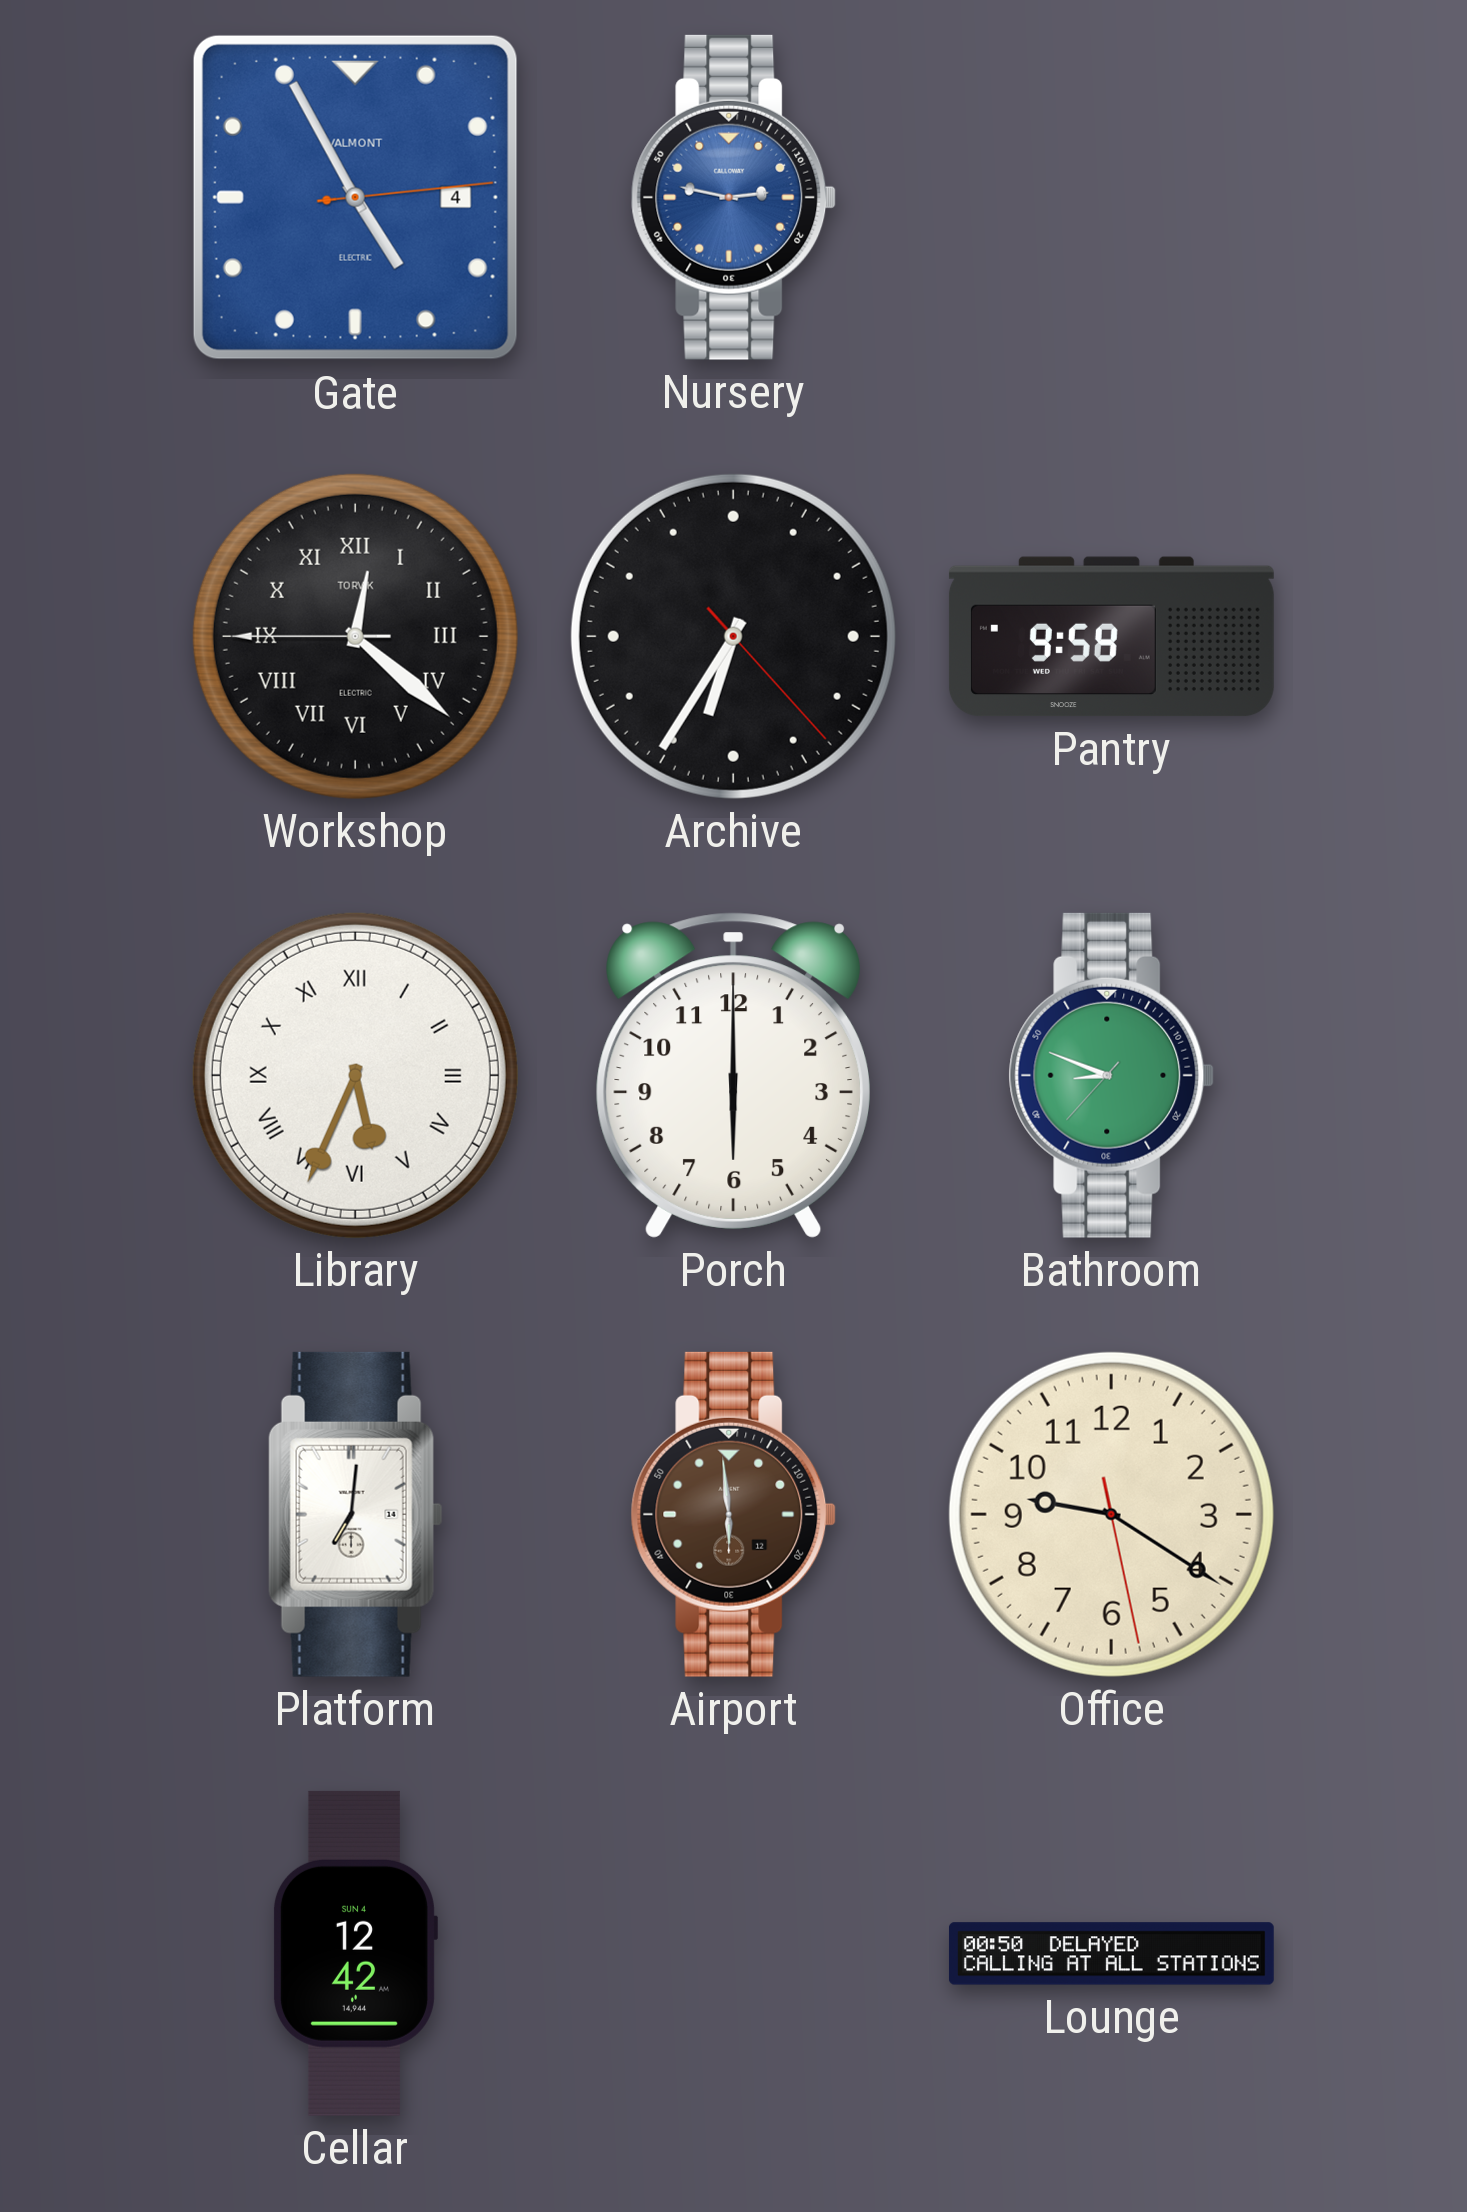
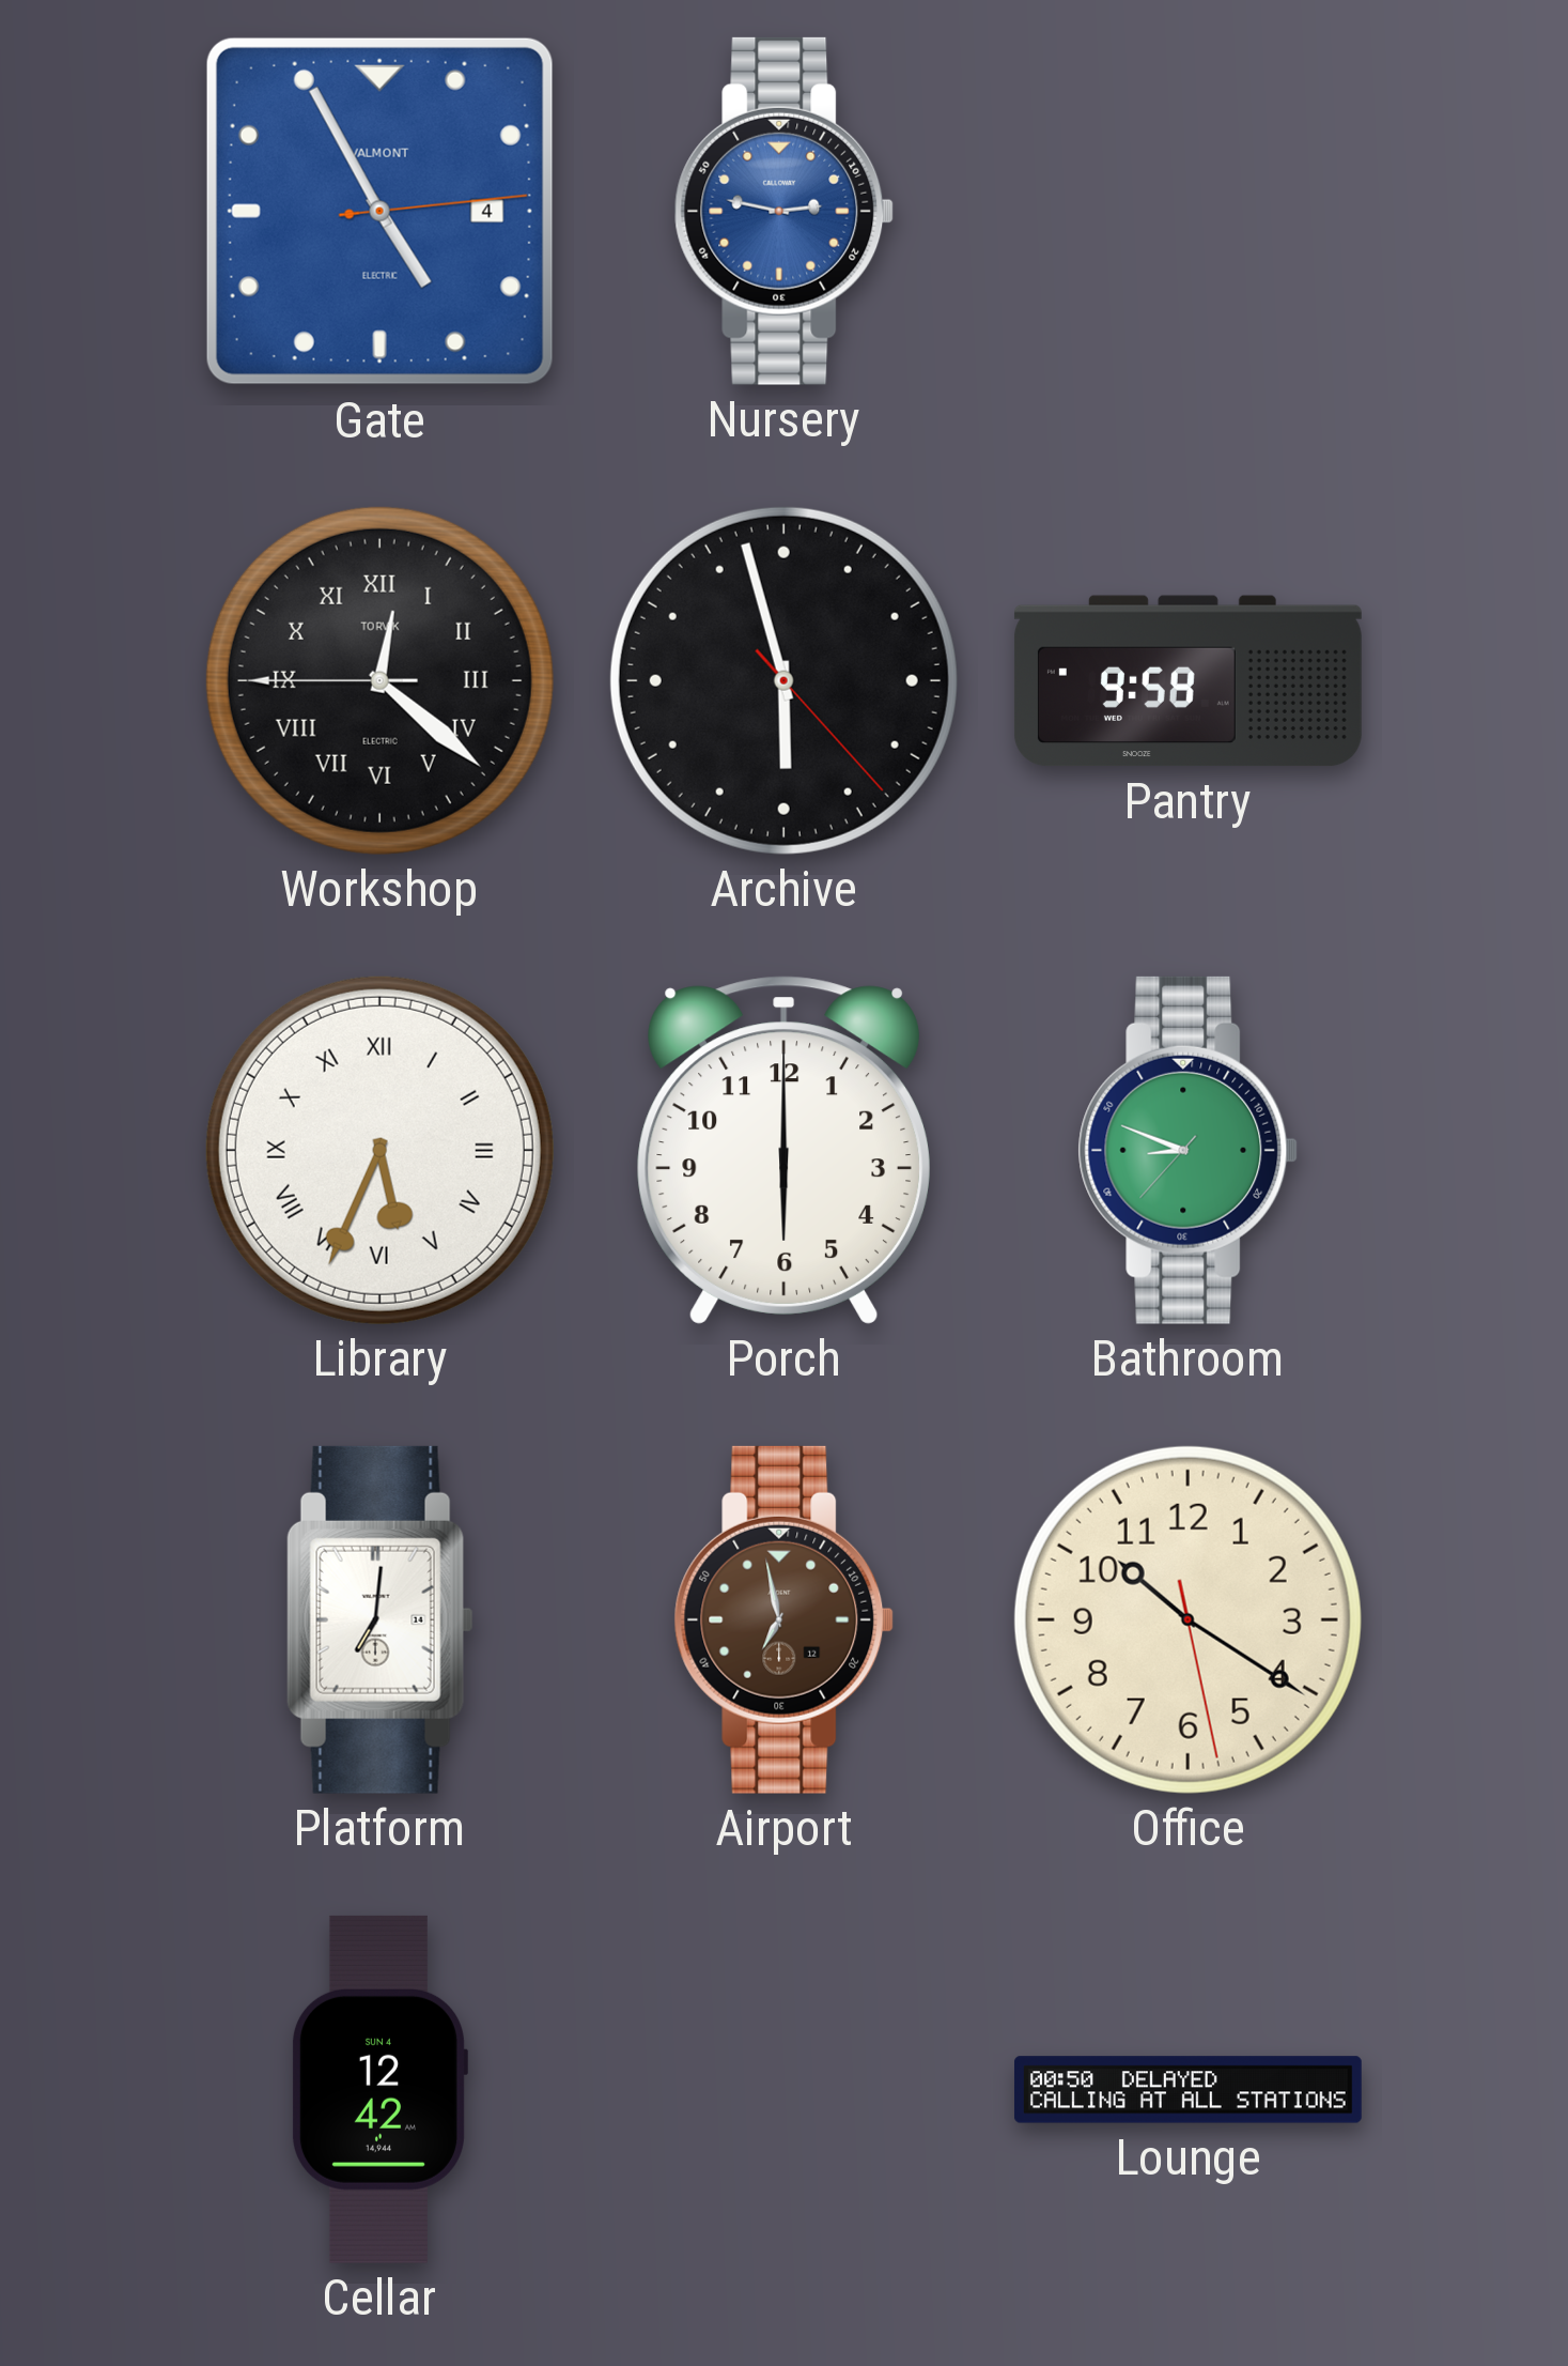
Archive: 6:35 -> 5:57
Airport: 5:59 -> 6:58
Office: 9:20 -> 10:20
